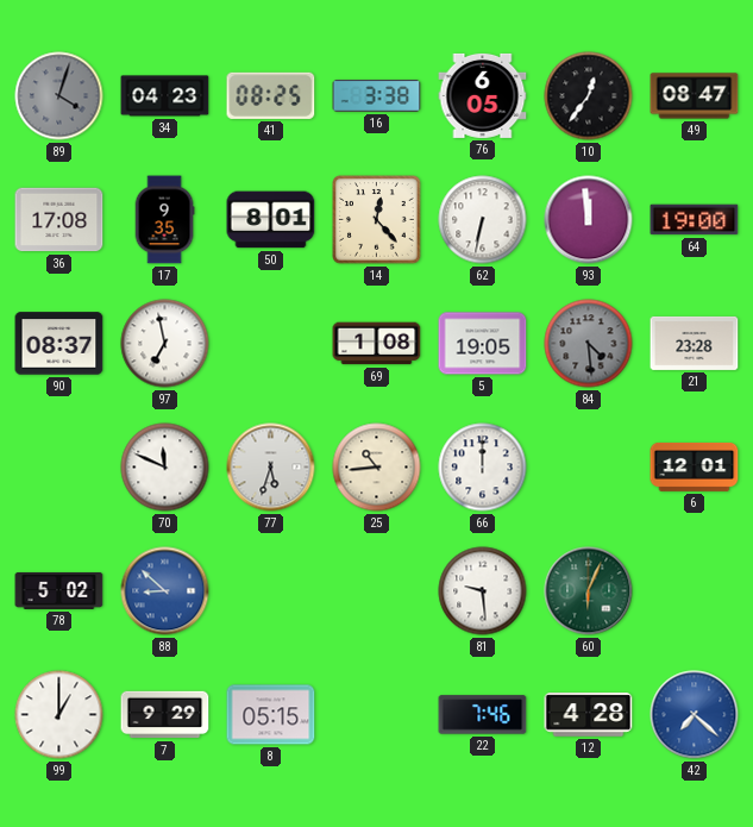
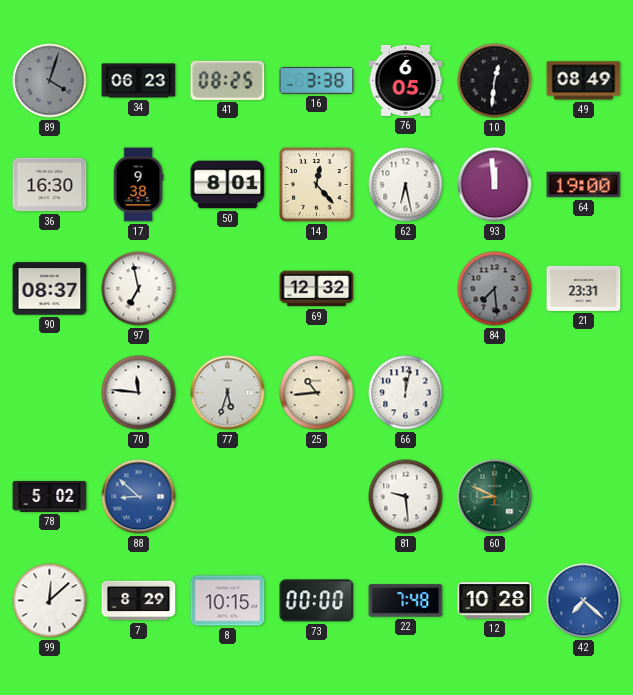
34: 04:23 -> 06:23
10: 12:36 -> 12:31
49: 08:47 -> 08:49
36: 17:08 -> 16:30
17: 9:35 -> 9:38
62: 6:32 -> 6:28
69: 1:08 -> 12:32
5: 19:05 -> none
84: 4:29 -> 7:29
21: 23:28 -> 23:31
70: 11:49 -> 11:46
66: 12:00 -> 12:02
6: 12:01 -> none
60: 6:04 -> 8:49
99: 1:00 -> 12:08
7: 9:29 -> 8:29
8: 05:15 -> 10:15
73: none -> 00:00
22: 7:46 -> 7:48
12: 4:28 -> 10:28
